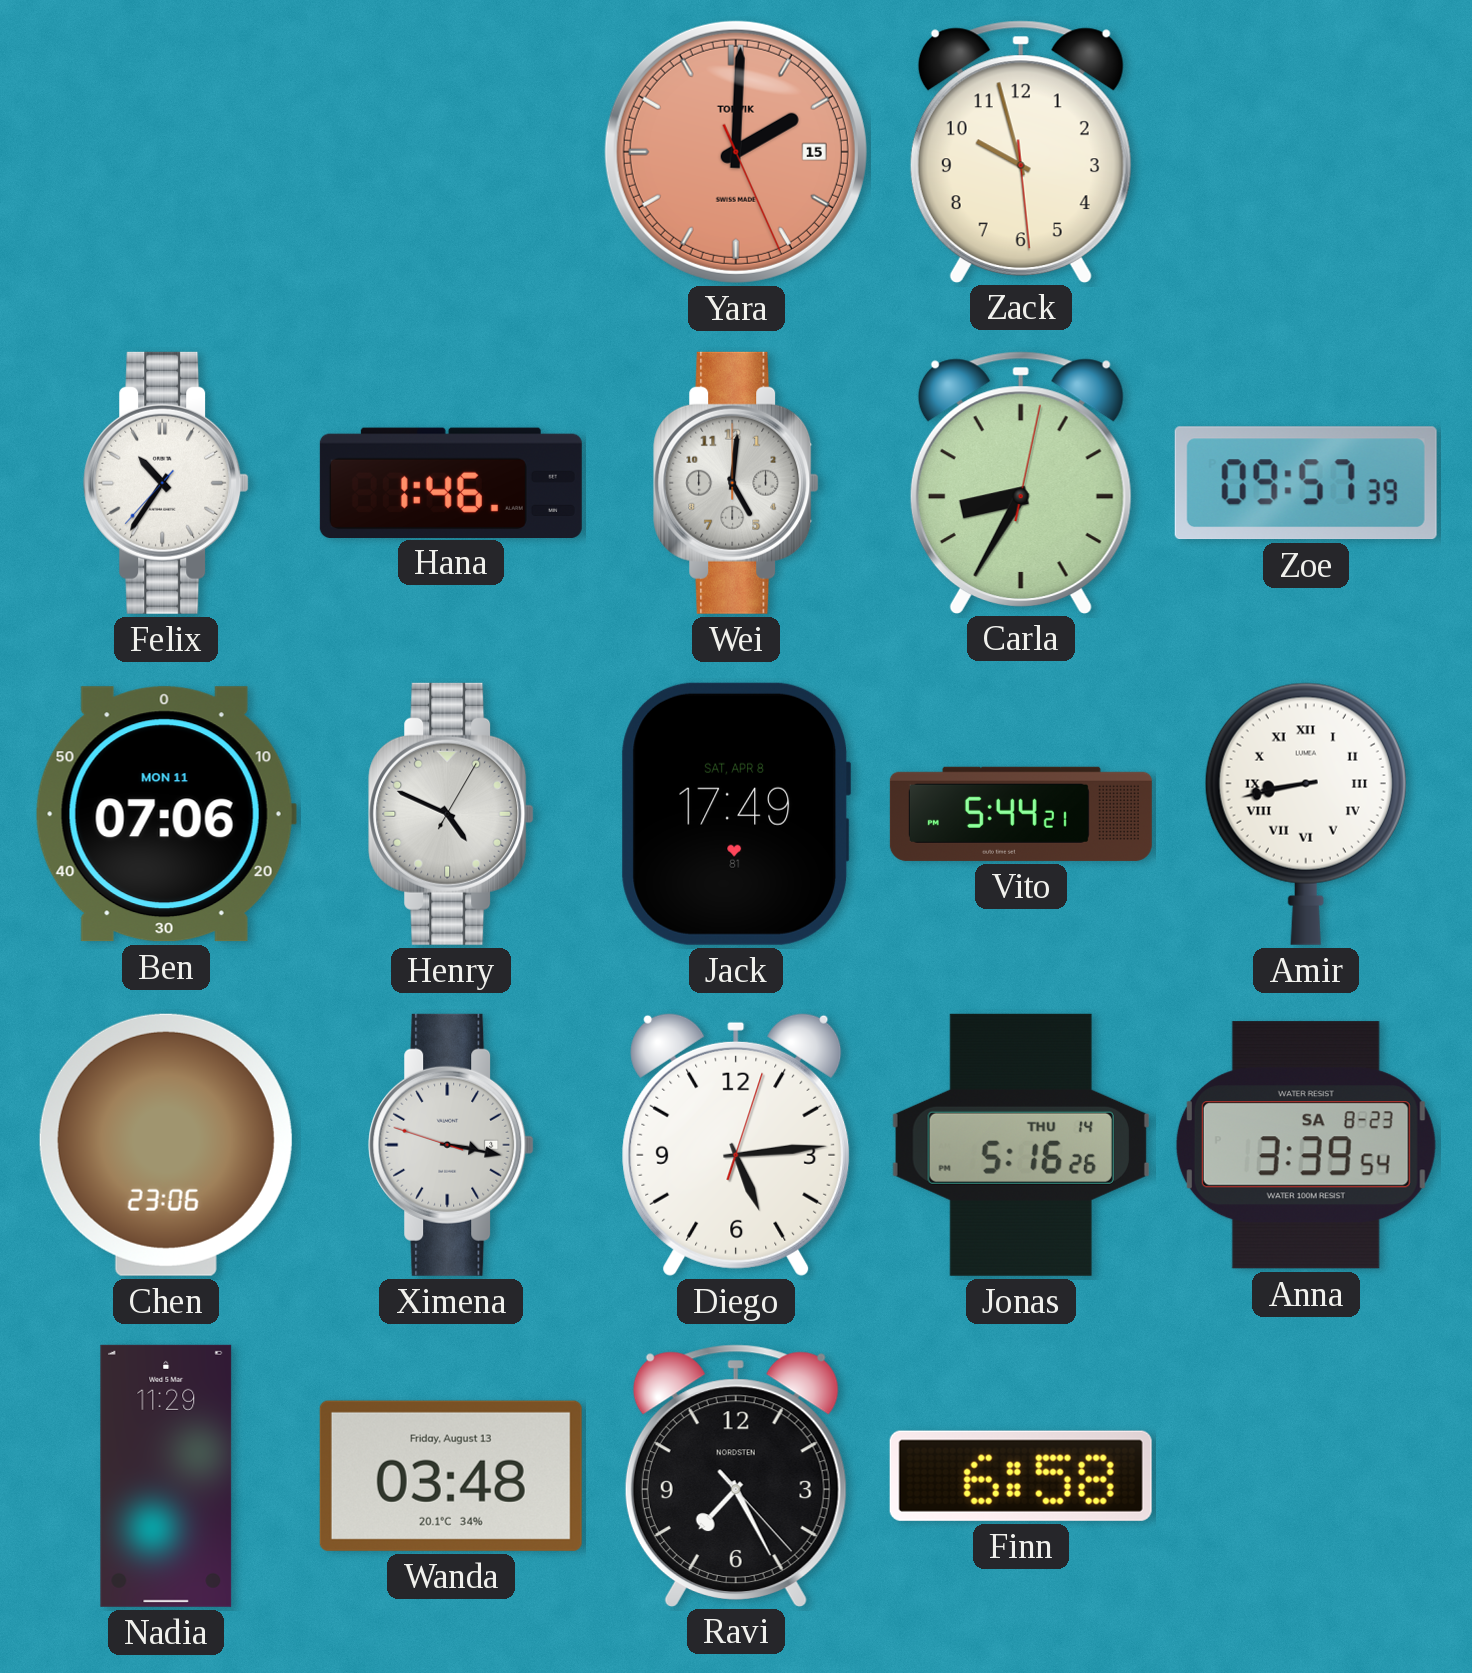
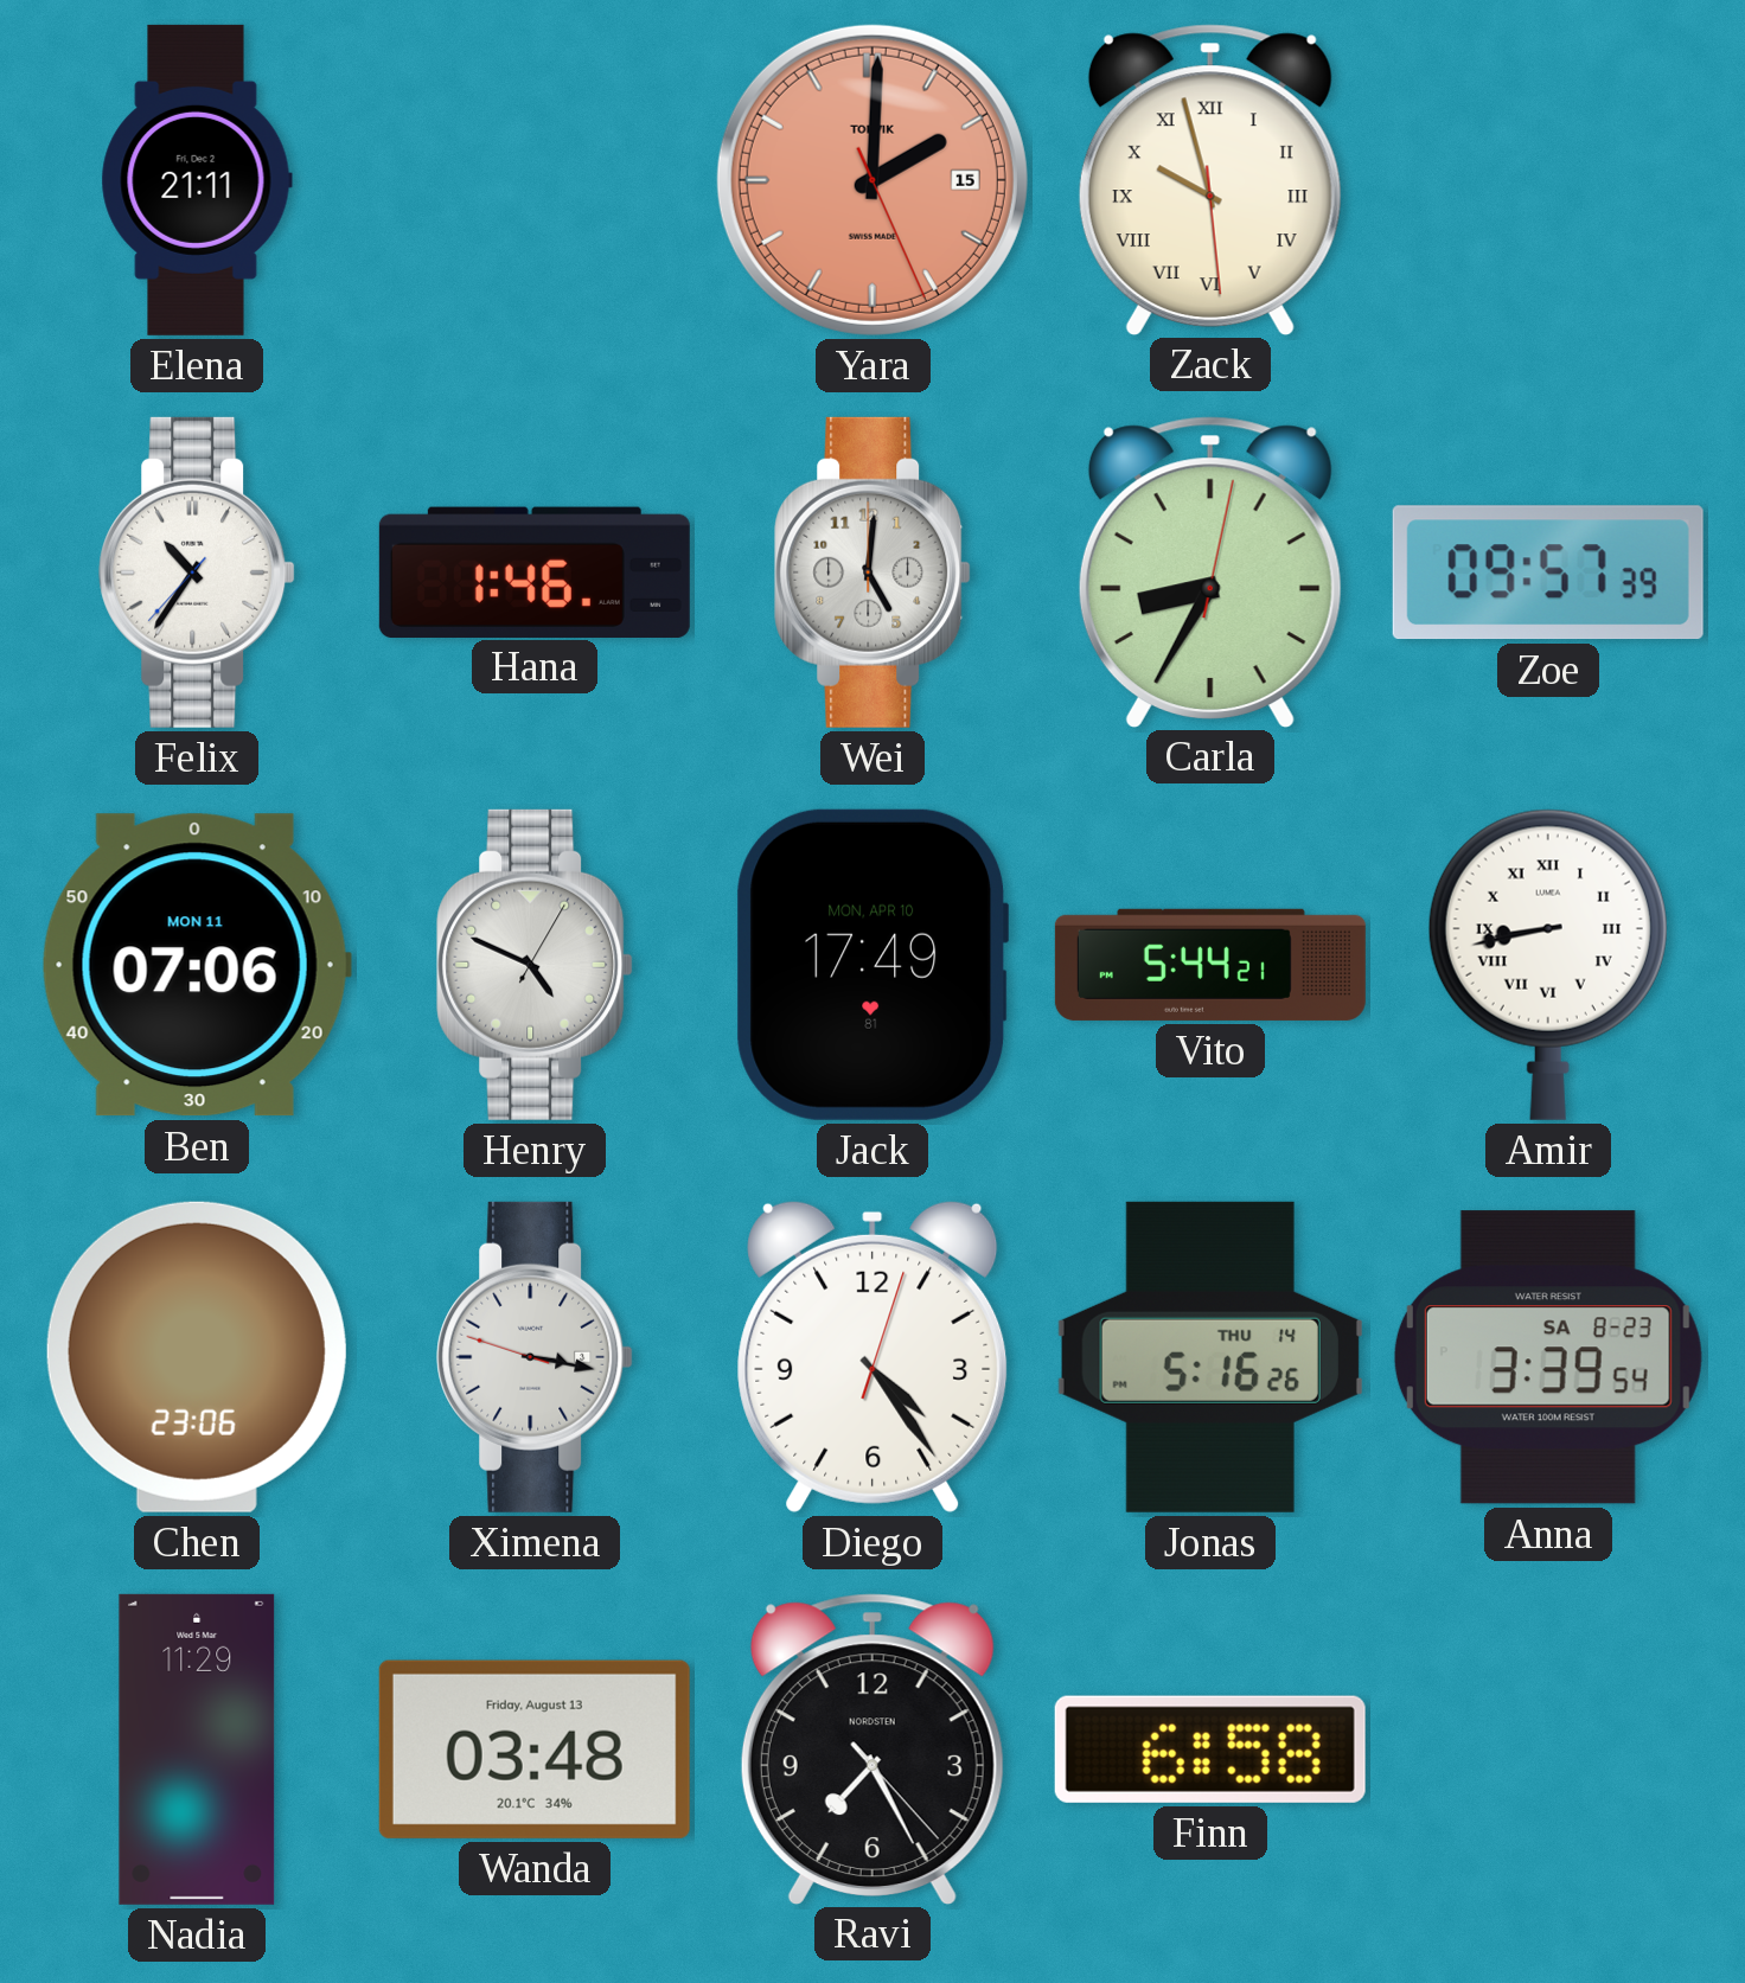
Elena: none -> 21:11
Zack numerals: Arabic -> Roman
Jack date: SAT, APR 8 -> MON, APR 10
Diego: 5:14 -> 4:24
